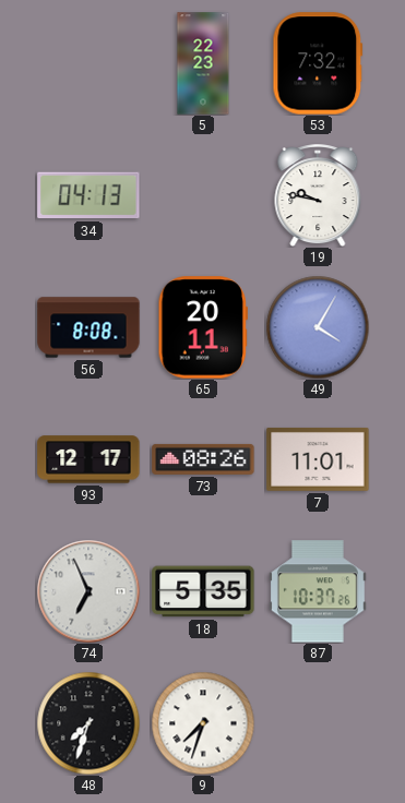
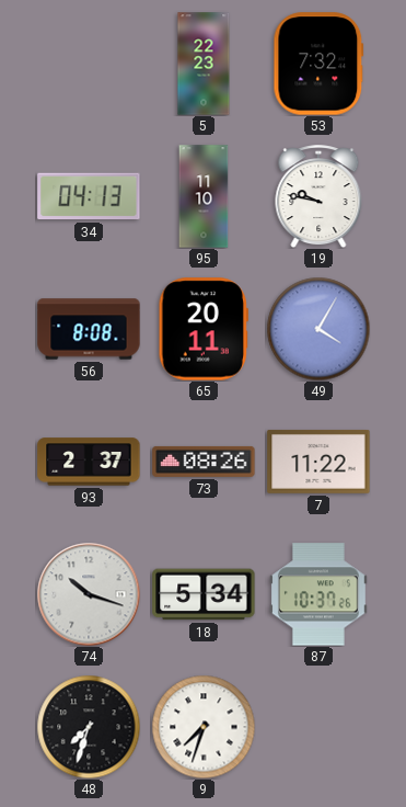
95: none -> 11:10
93: 12:17 -> 2:37
7: 11:01 -> 11:22
74: 6:56 -> 10:18
18: 5:35 -> 5:34
